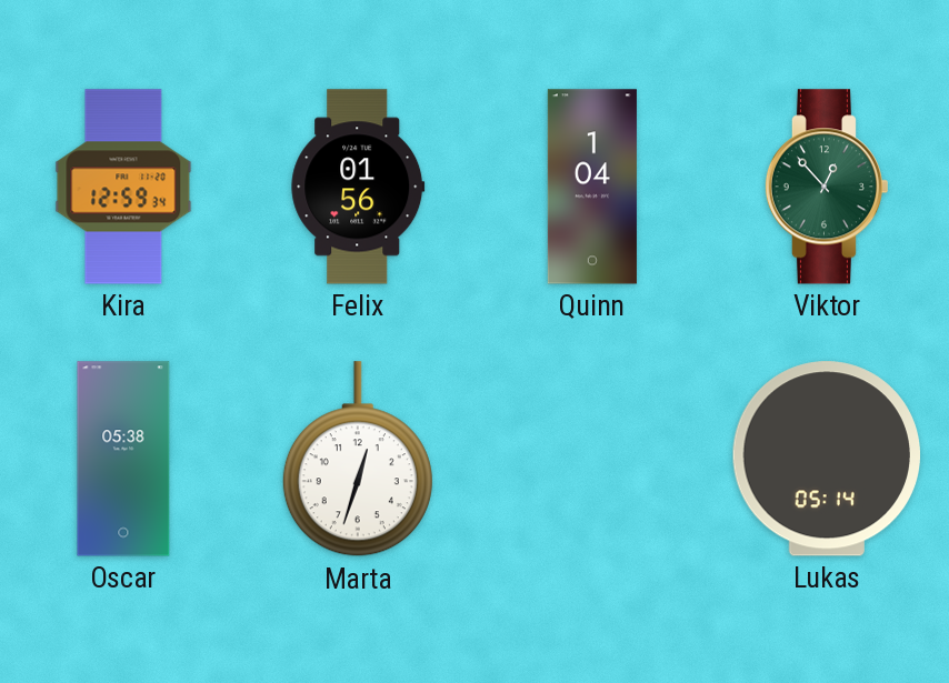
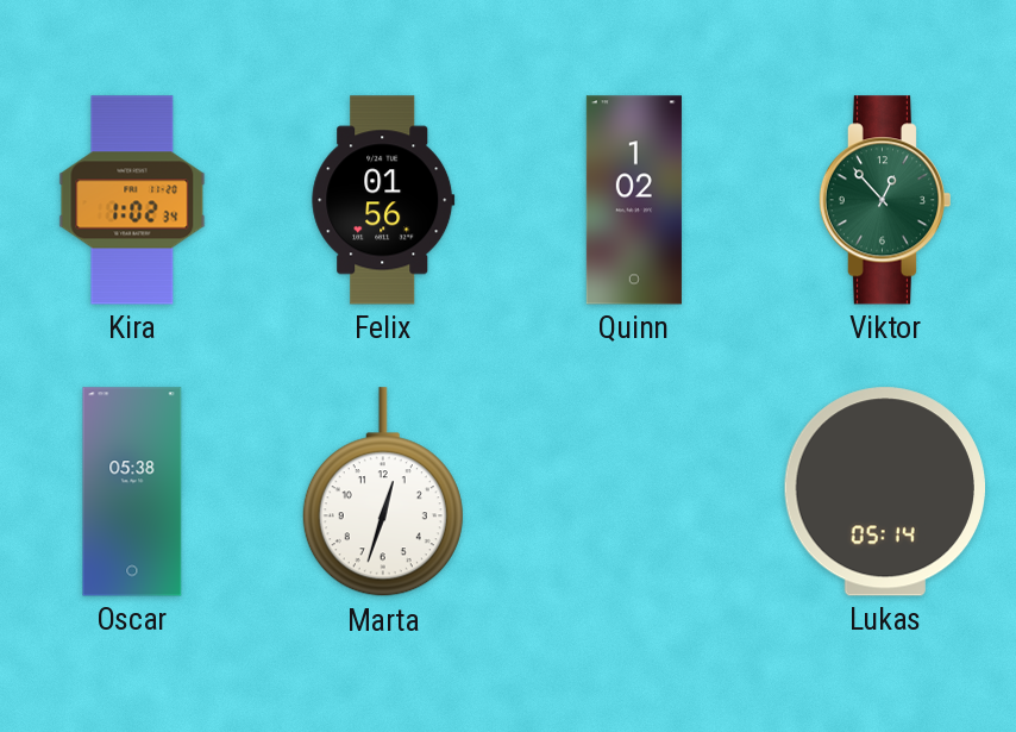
Kira: 12:59 -> 1:02
Quinn: 1:04 -> 1:02
